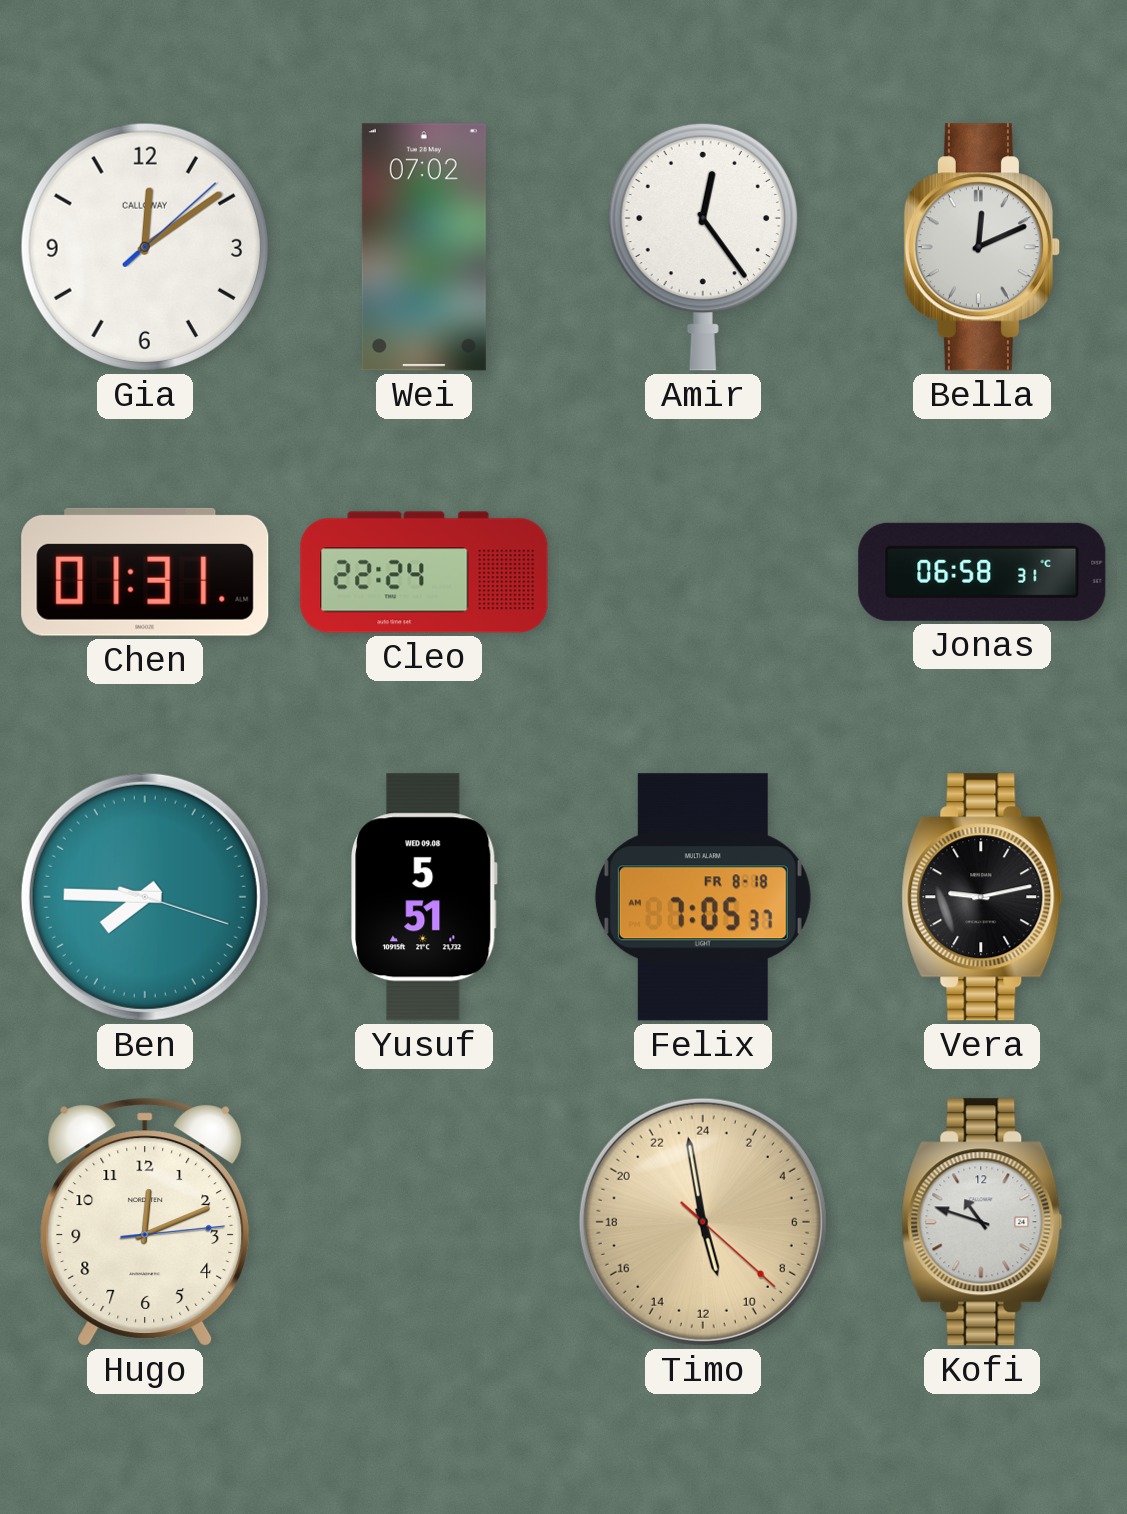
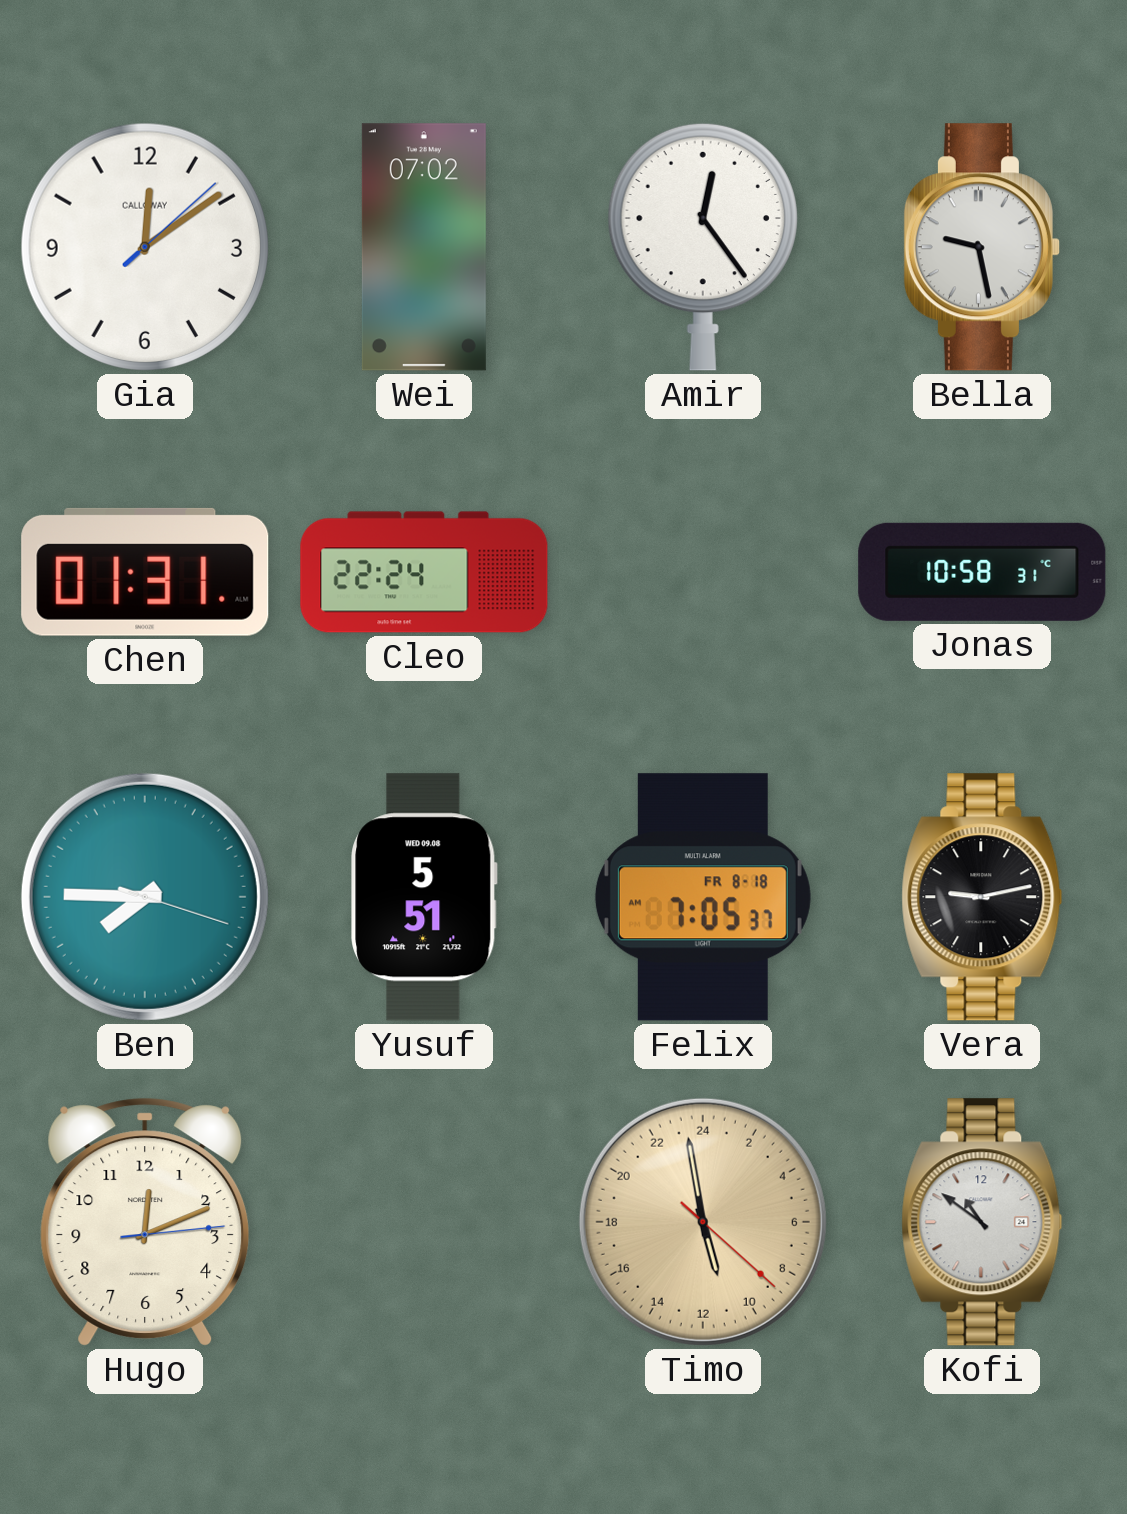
Bella: 12:11 -> 9:28
Jonas: 06:58 -> 10:58
Kofi: 10:48 -> 10:51
